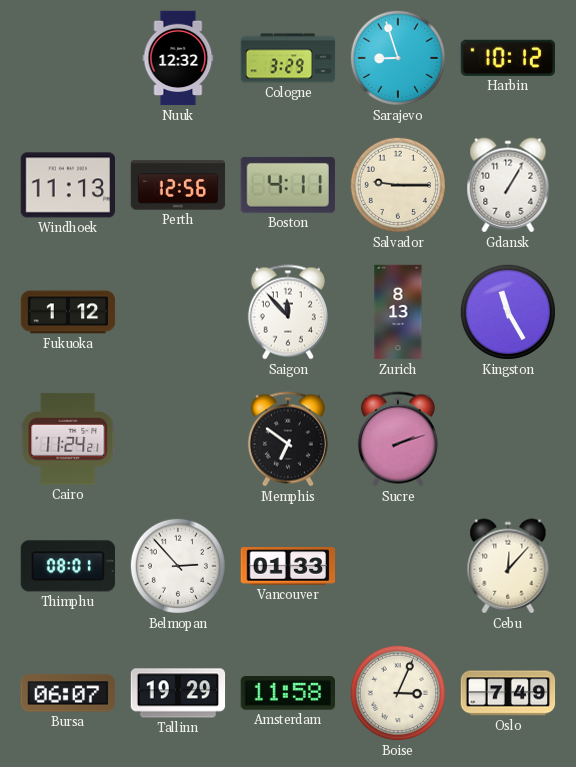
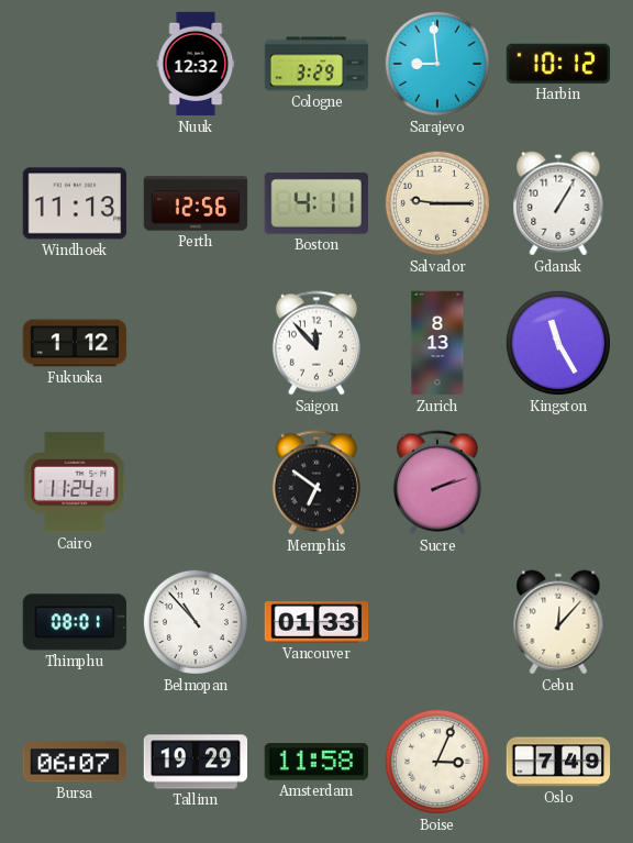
Sarajevo: 8:57 -> 8:59
Belmopan: 2:53 -> 10:53
